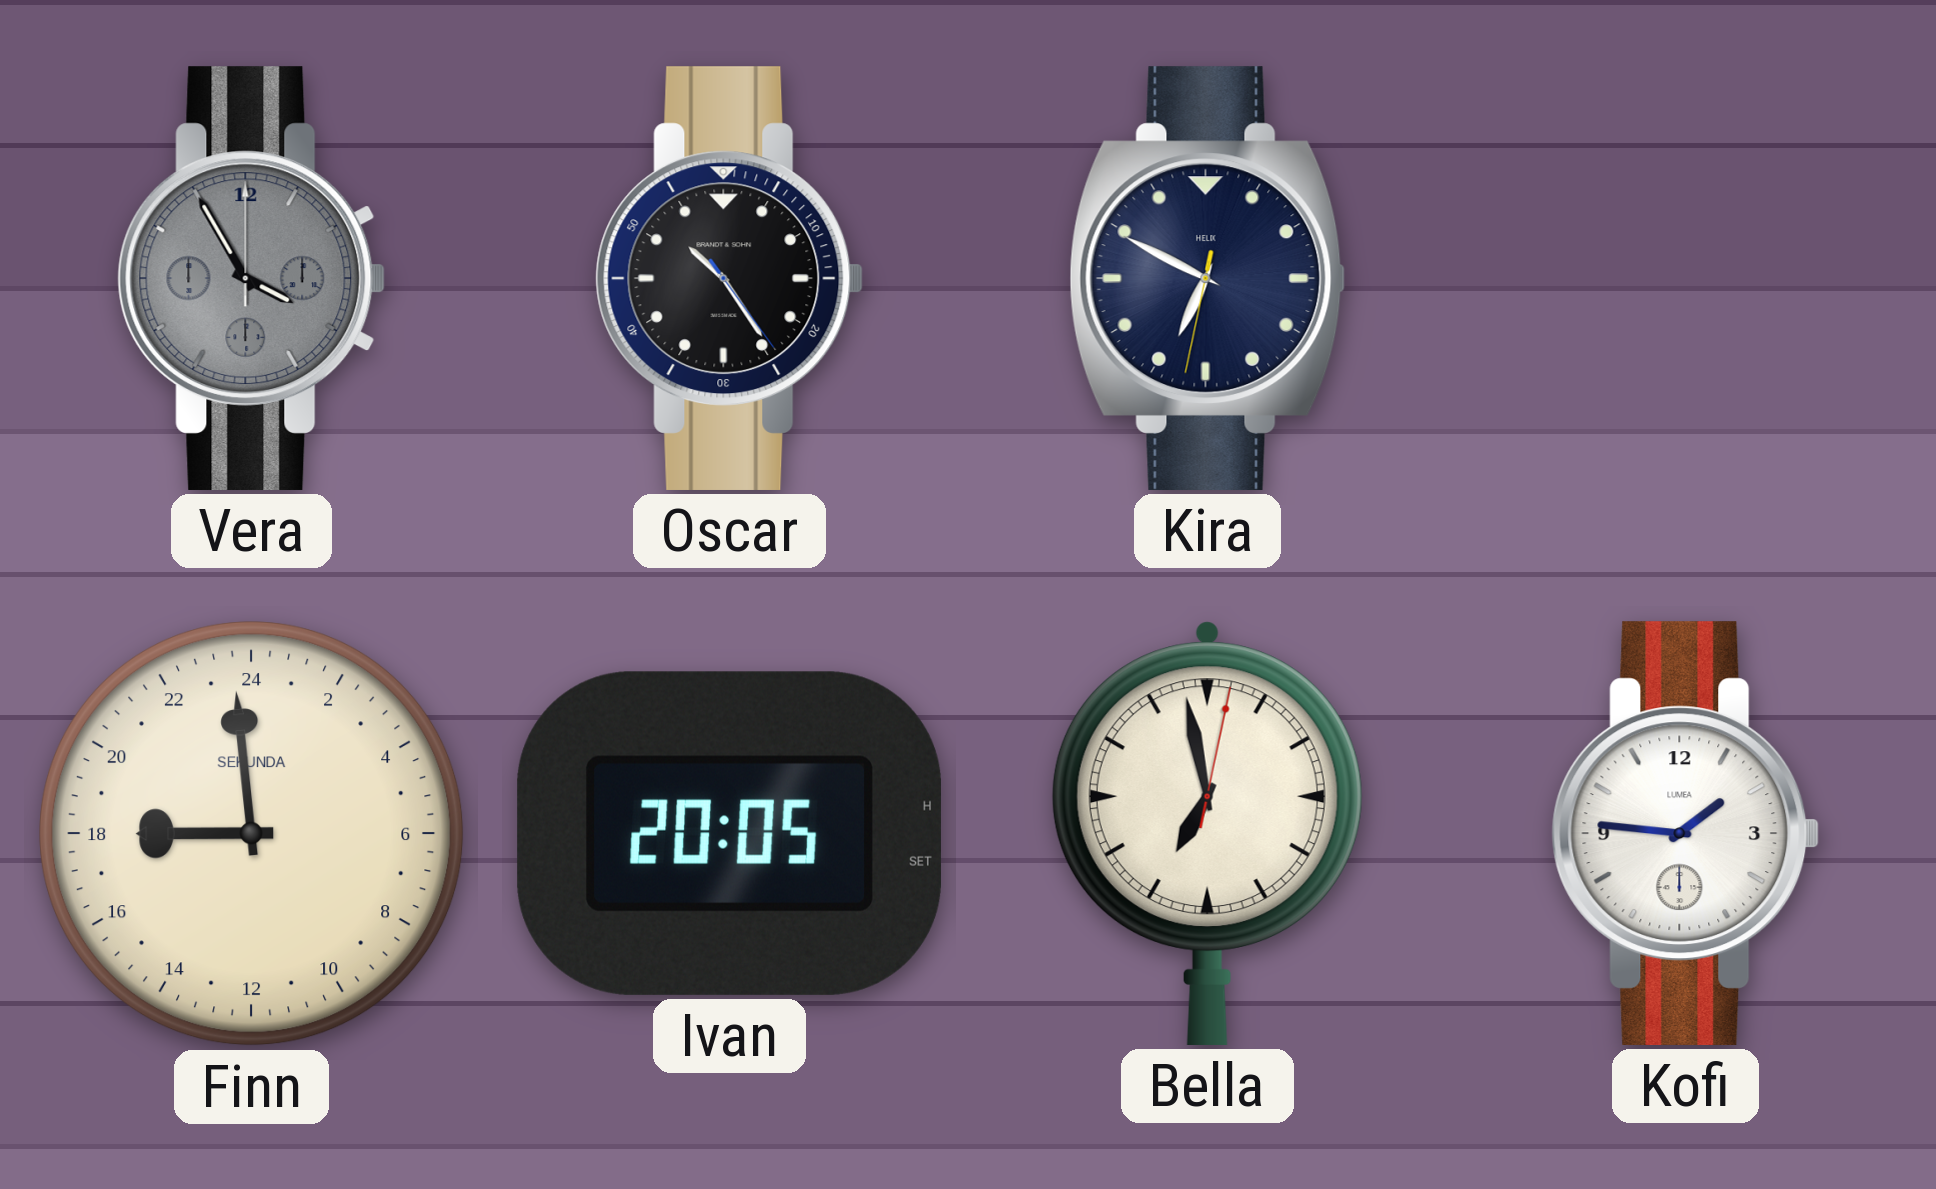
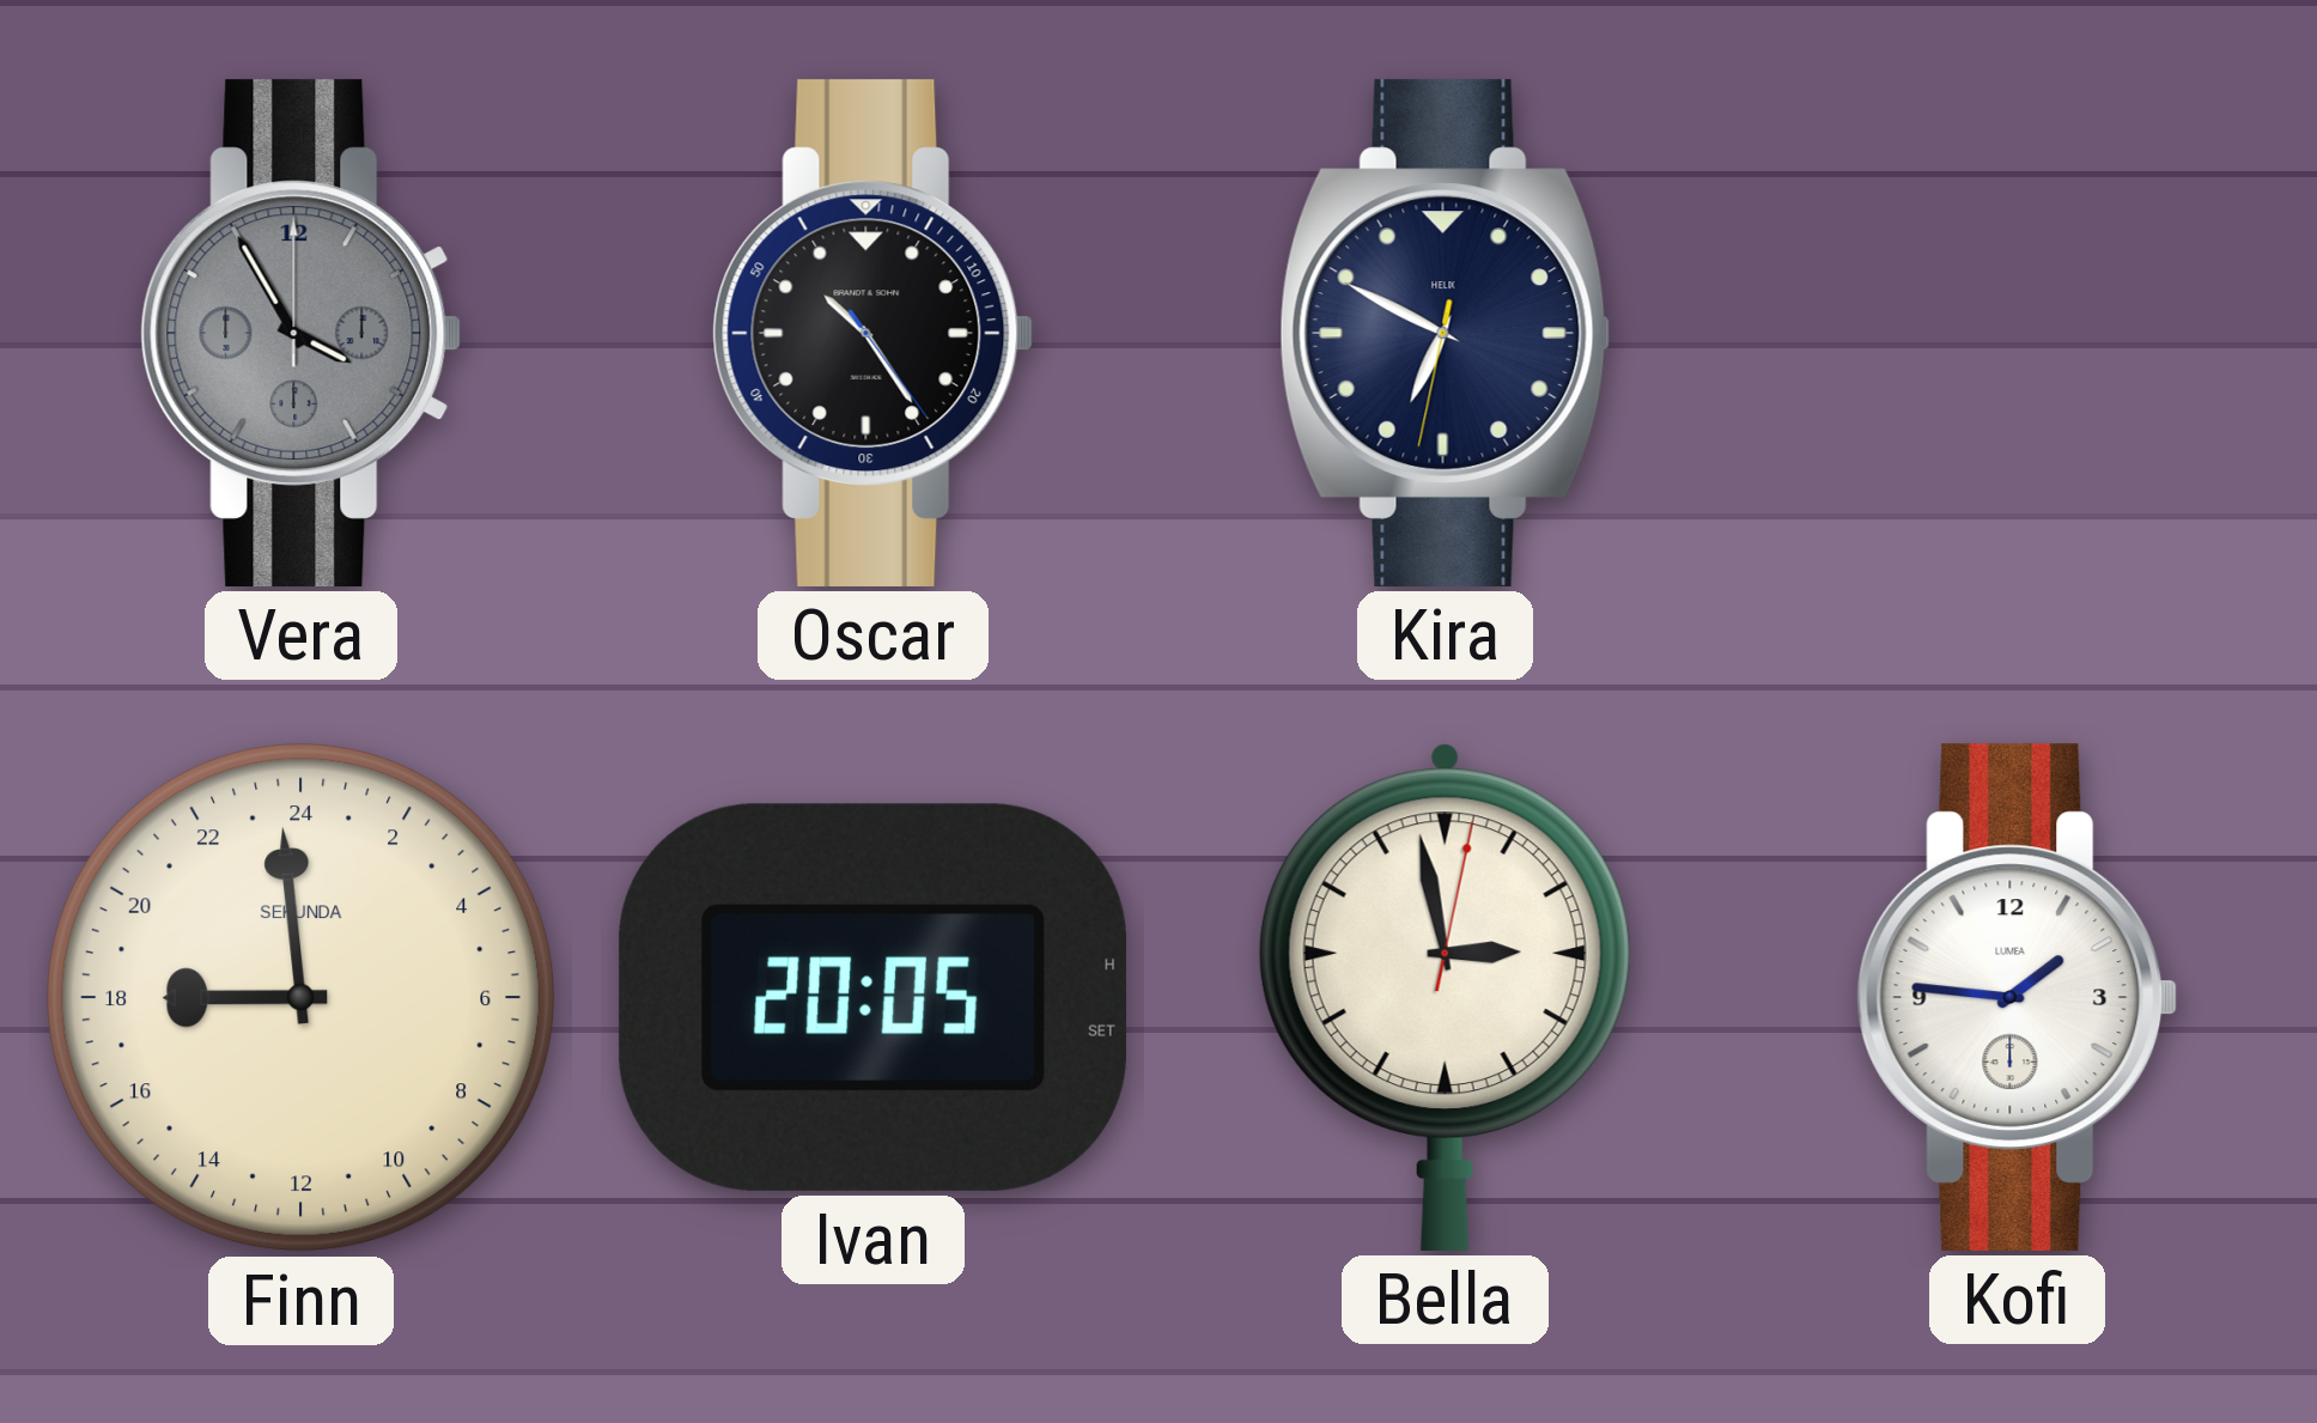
Bella: 6:58 -> 2:58
